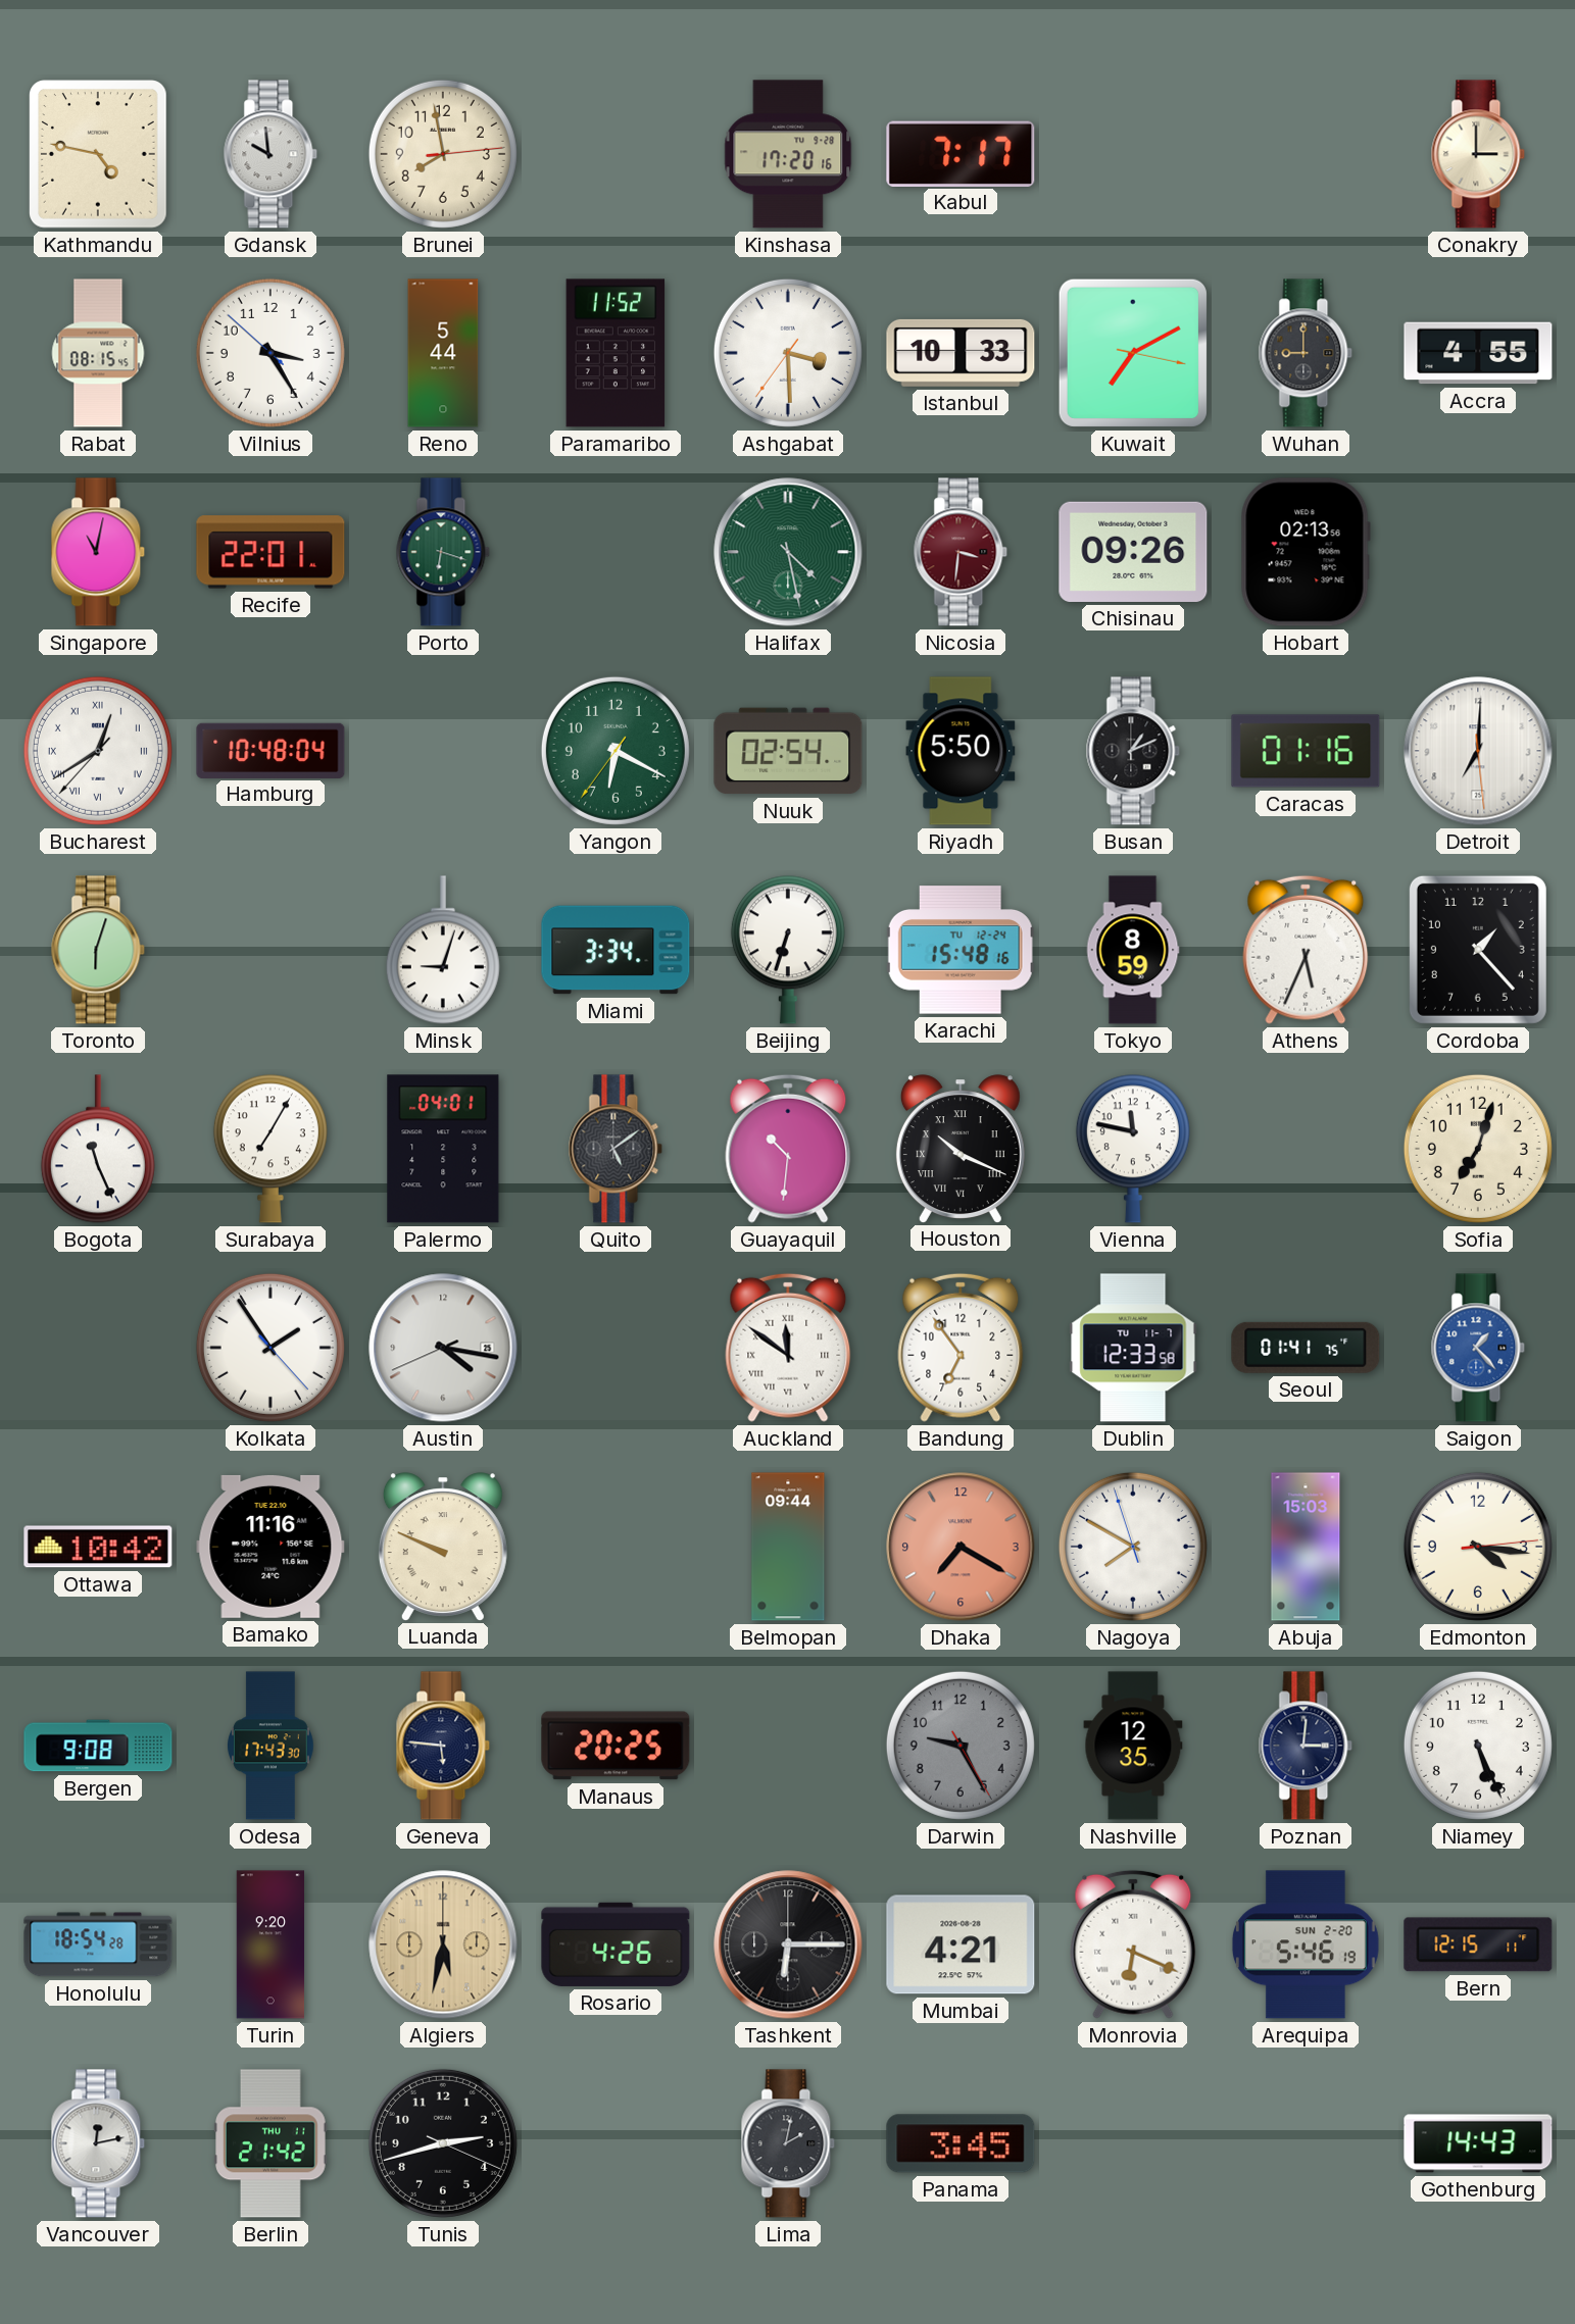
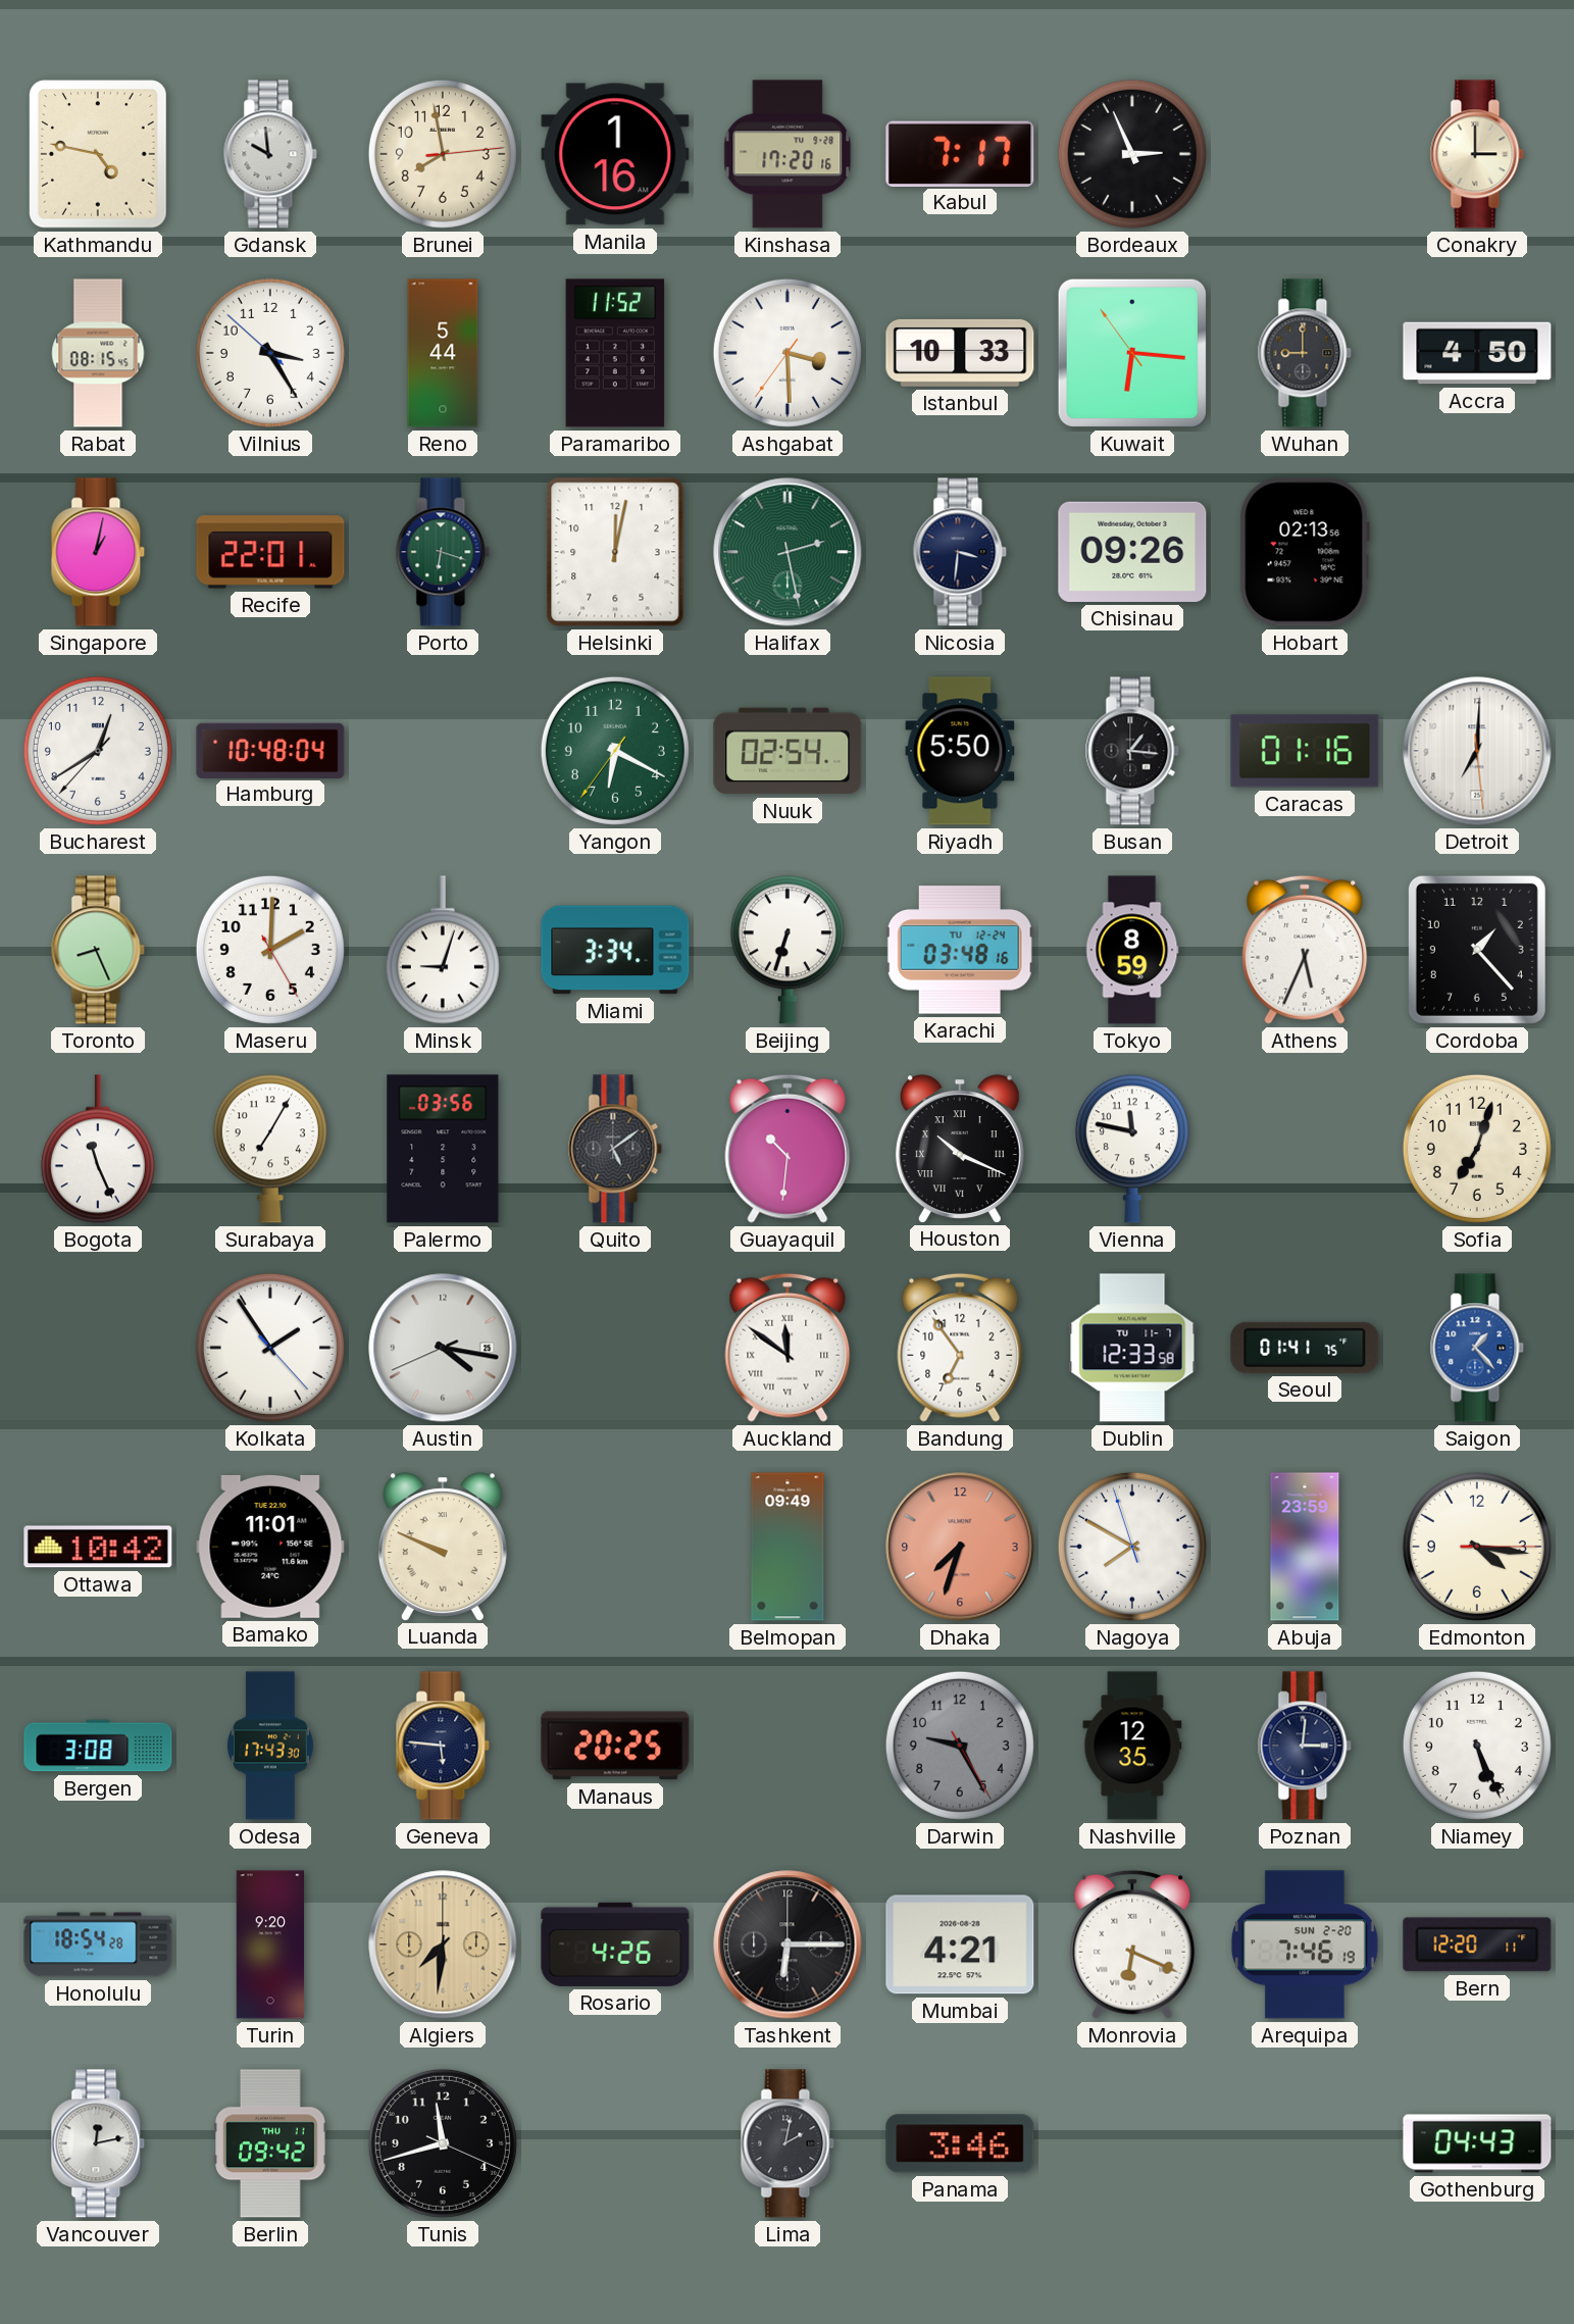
Manila: none -> 1:16
Bordeaux: none -> 2:56
Kuwait: 7:10 -> 6:15
Accra: 4:55 -> 4:50
Singapore: 11:02 -> 1:02
Helsinki: none -> 12:02
Halifax: 4:28 -> 2:28
Nicosia dial: burgundy -> navy
Bucharest numerals: Roman -> Arabic
Busan: 1:11 -> 1:16
Toronto: 6:03 -> 8:26
Maseru: none -> 2:00
Karachi: 15:48 -> 03:48
Palermo: 04:01 -> 03:56
Bamako: 11:16 -> 11:01
Belmopan: 09:44 -> 09:49
Dhaka: 7:20 -> 7:33
Abuja: 15:03 -> 23:59
Edmonton: 4:16:14 -> 4:16:15
Bergen: 9:08 -> 3:08
Algiers: 5:32 -> 7:31
Arequipa: 5:46 -> 7:46
Bern: 12:15 -> 12:20
Berlin: 21:42 -> 09:42
Tunis: 2:42 -> 11:42
Panama: 3:45 -> 3:46
Gothenburg: 14:43 -> 04:43
